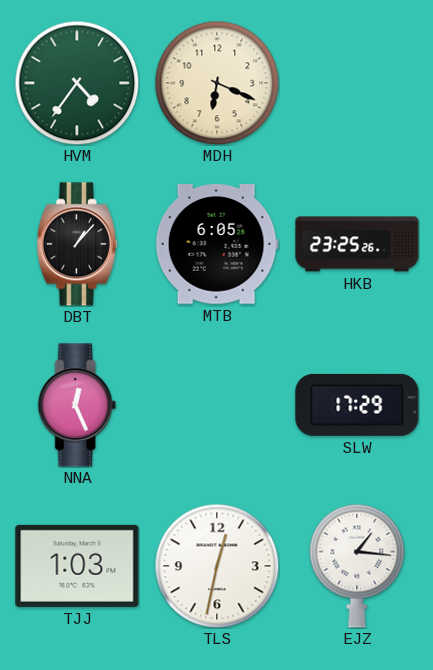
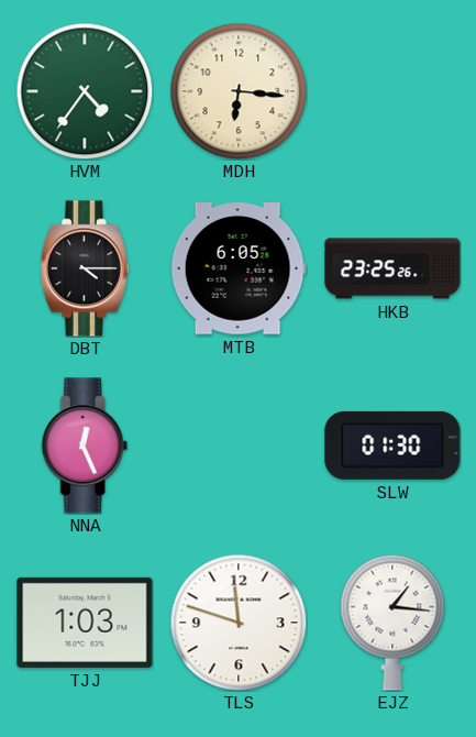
MDH: 6:19 -> 6:16
DBT: 1:07 -> 4:15
SLW: 17:29 -> 01:30
TLS: 12:32 -> 11:48
